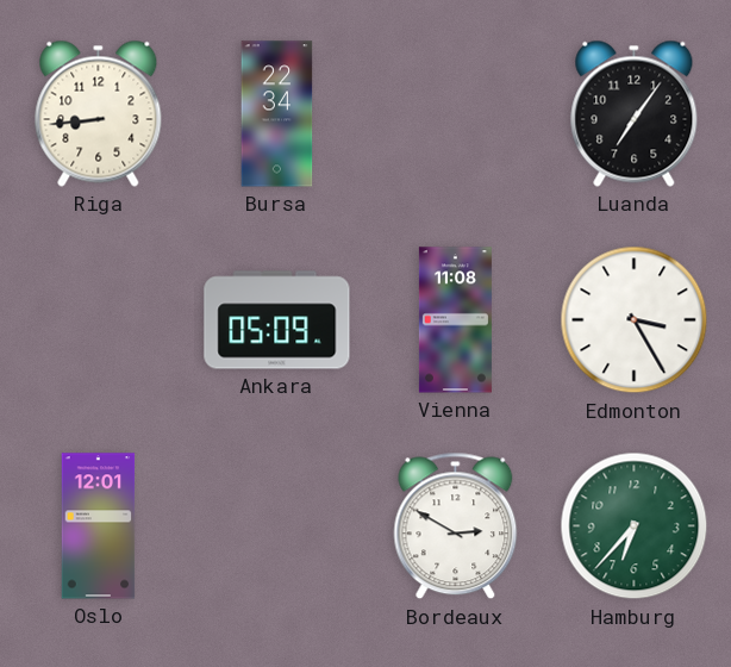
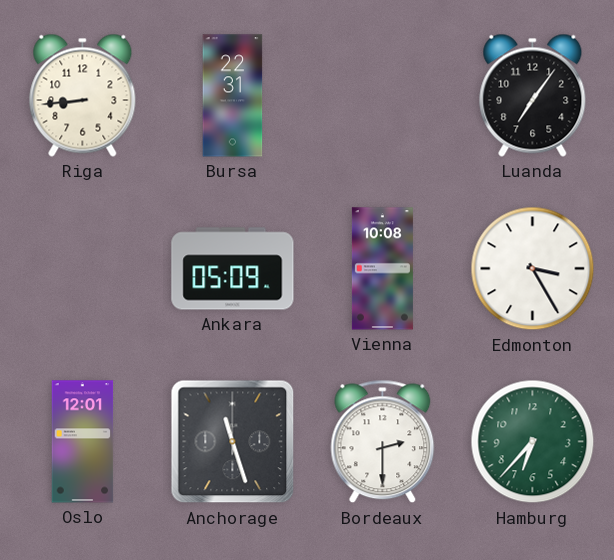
Bursa: 22:34 -> 22:31
Vienna: 11:08 -> 10:08
Anchorage: none -> 11:27
Bordeaux: 2:50 -> 2:30
